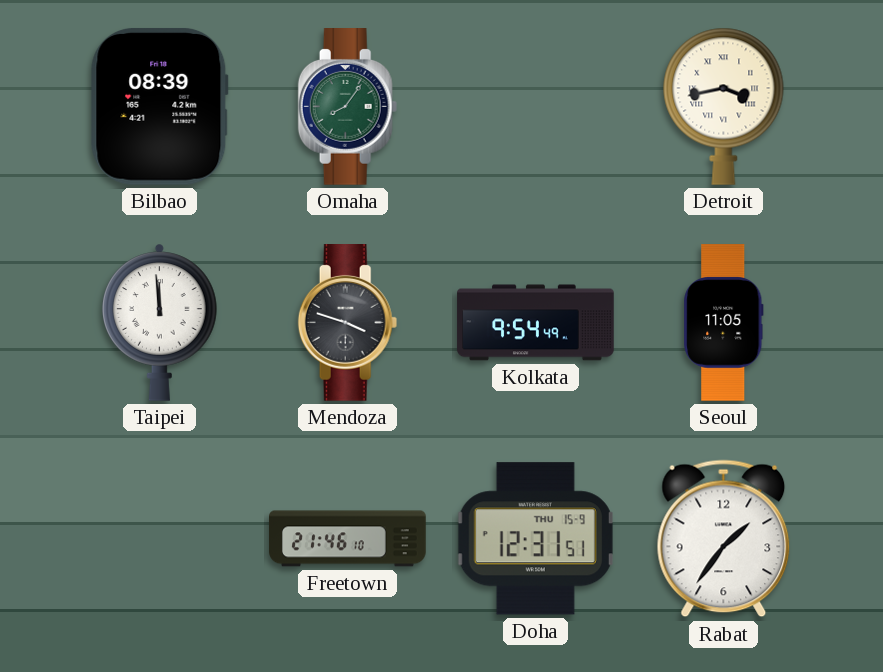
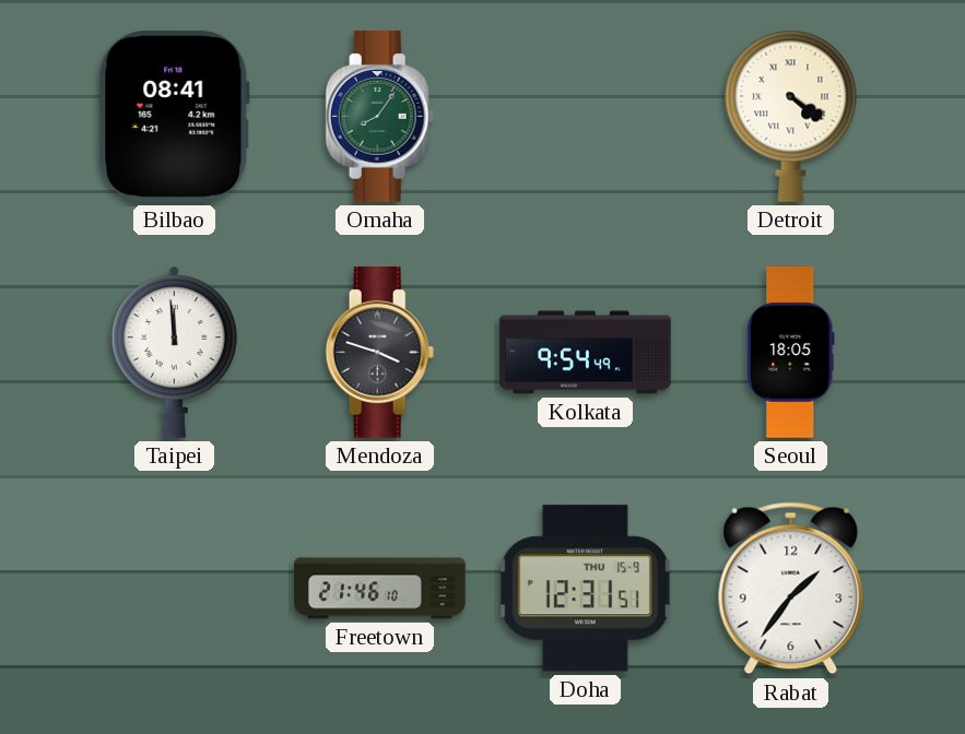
Bilbao: 08:39 -> 08:41
Detroit: 3:43 -> 4:21
Seoul: 11:05 -> 18:05
